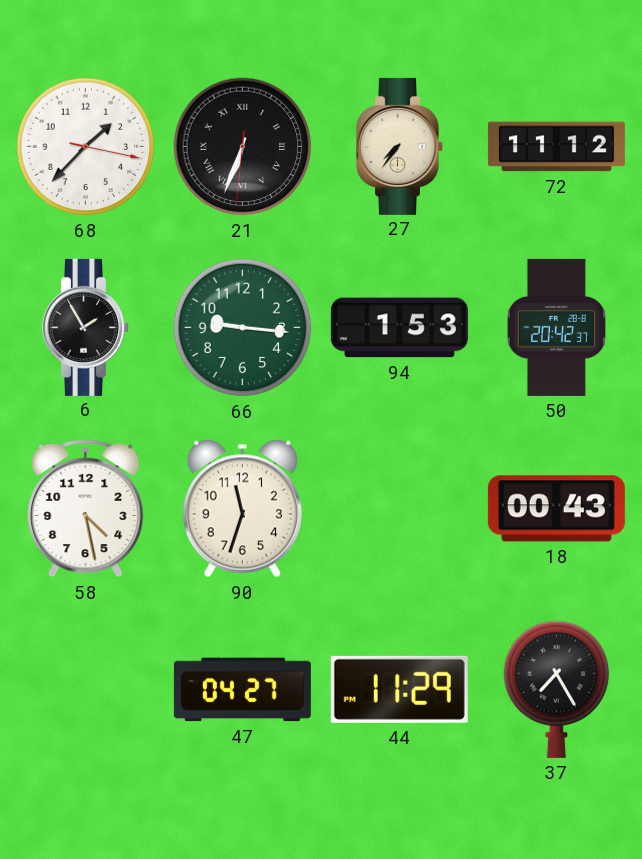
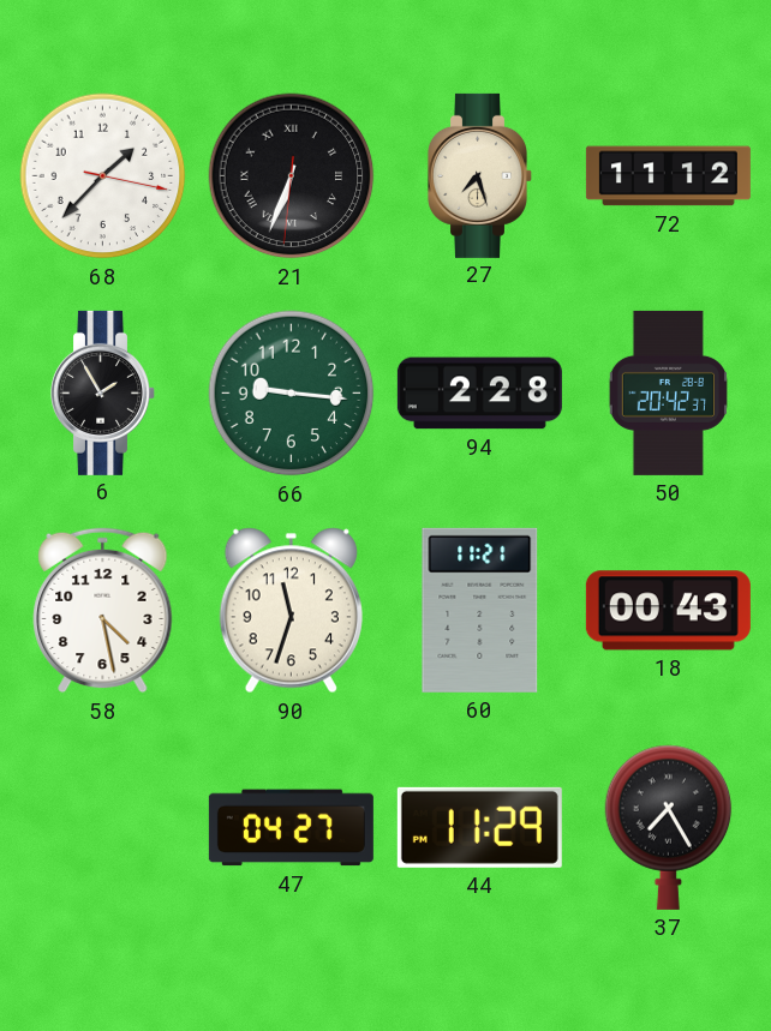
27: 7:36 -> 7:27
94: 1:53 -> 2:28
60: none -> 11:21
